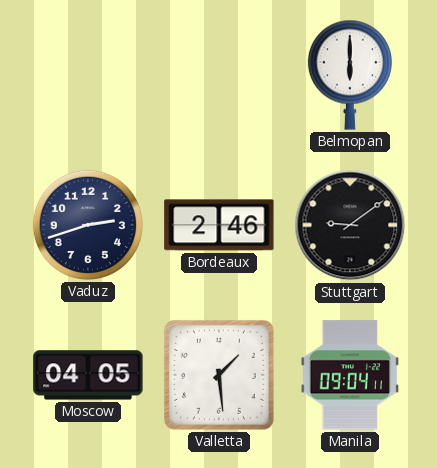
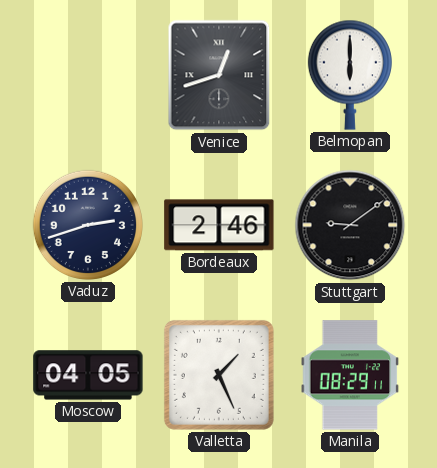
Venice: none -> 12:42
Valletta: 1:29 -> 1:26
Manila: 09:04 -> 08:29
